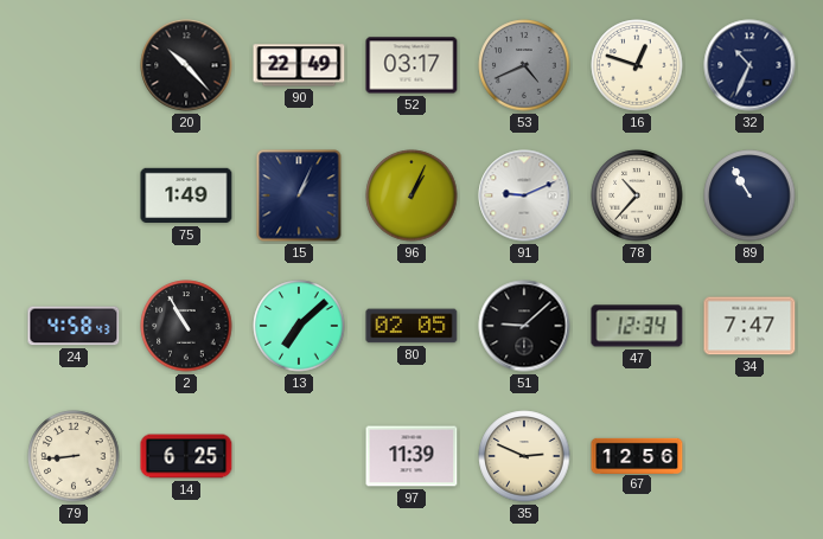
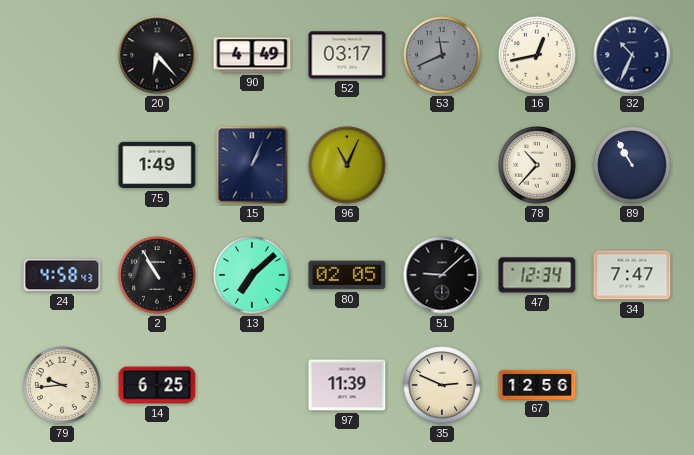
20: 10:23 -> 6:23
90: 22:49 -> 4:49
53: 4:41 -> 11:41
16: 12:48 -> 12:43
96: 1:04 -> 11:04
91: 9:11 -> none
79: 8:44 -> 9:44
